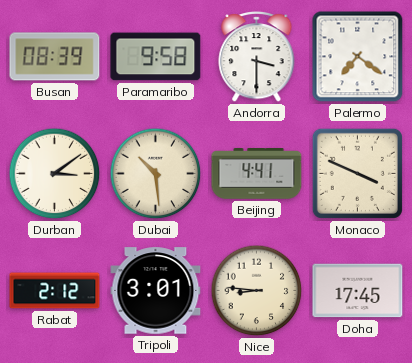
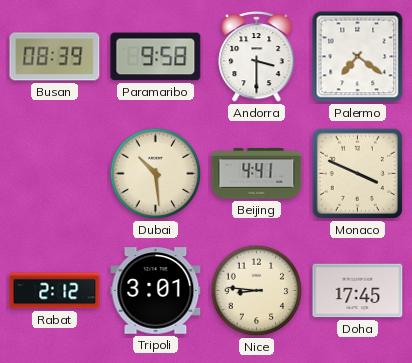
Durban: 3:09 -> none
